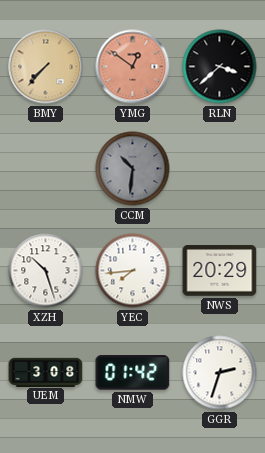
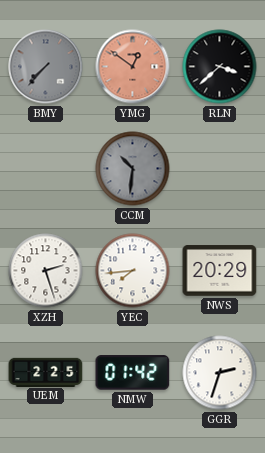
BMY dial: champagne -> grey
XZH: 10:27 -> 2:27
UEM: 3:08 -> 2:25
